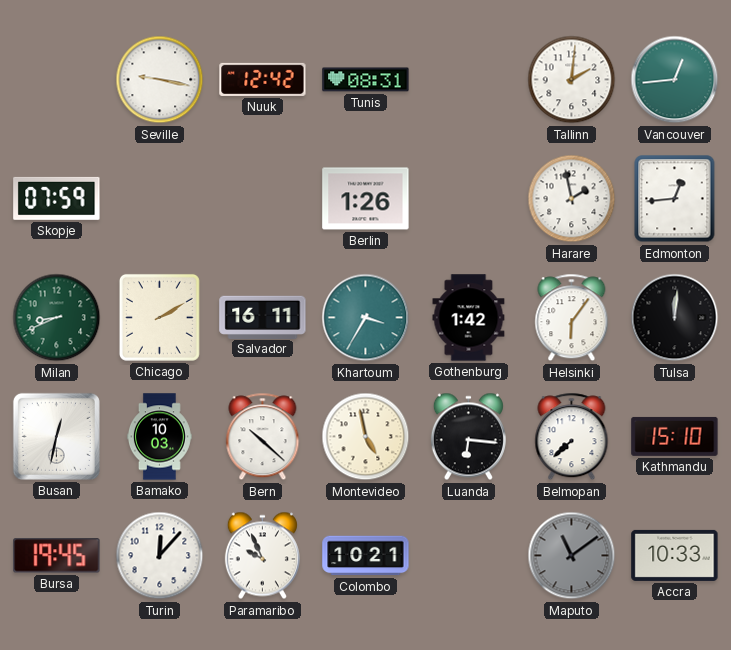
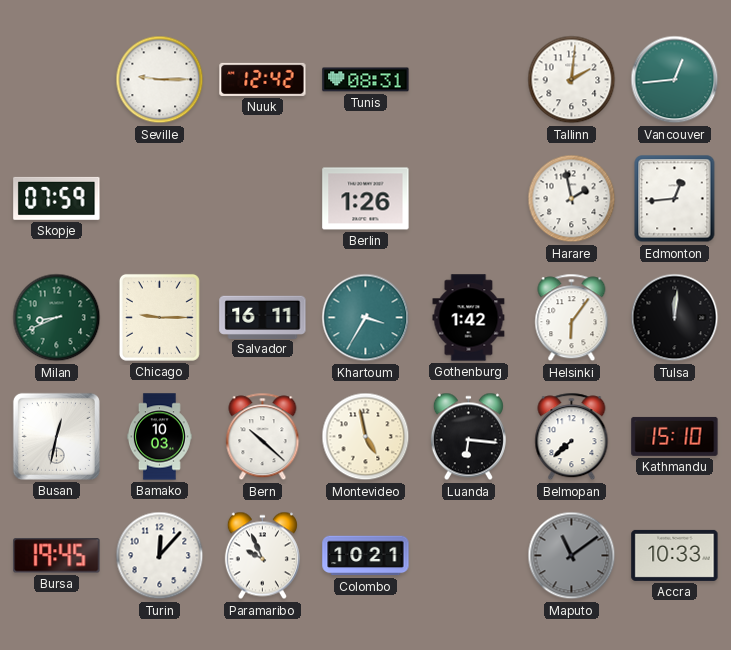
Seville: 9:17 -> 9:15
Chicago: 2:10 -> 9:15
